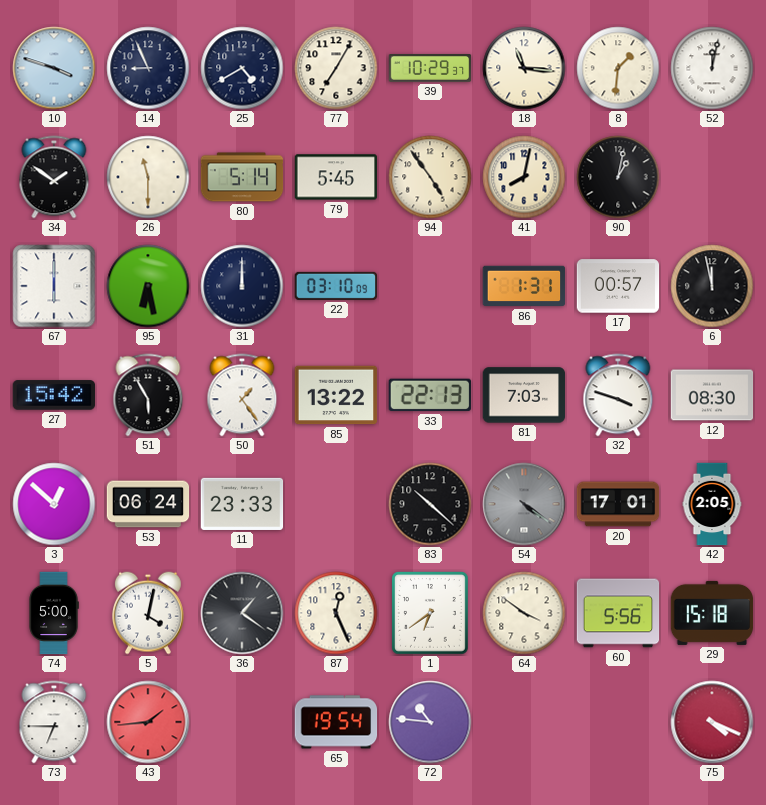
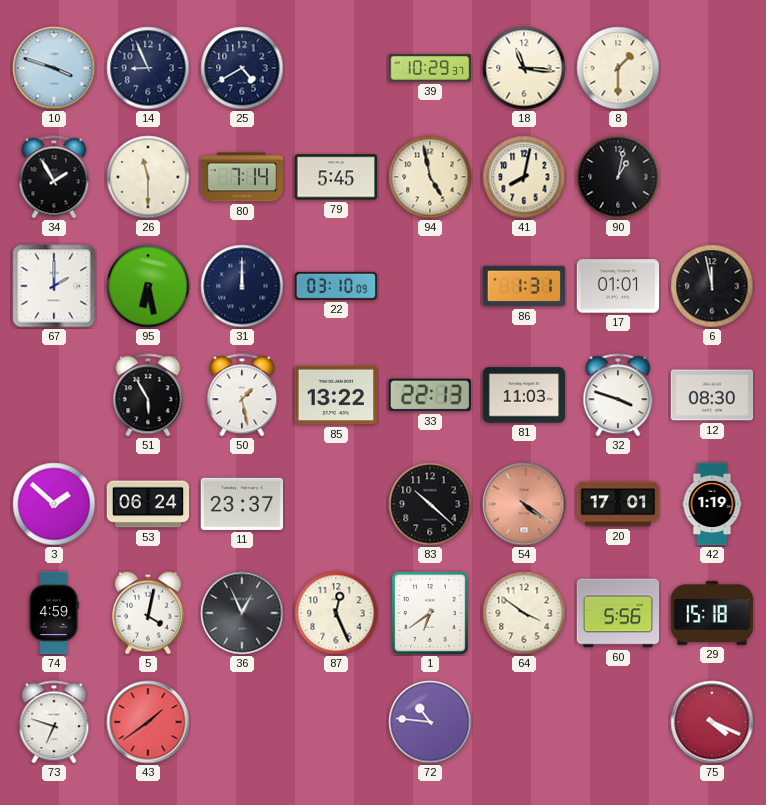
77: 7:05 -> none
8: 1:31 -> 1:30
52: 12:02 -> none
34: 1:51 -> 1:55
80: 5:14 -> 7:14
94: 4:54 -> 4:58
67: 6:00 -> 2:00
17: 00:57 -> 01:01
27: 15:42 -> none
50: 1:24 -> 1:28
81: 7:03 -> 11:03
3: 12:52 -> 1:52
11: 23:33 -> 23:37
54 dial: grey -> salmon
42: 2:05 -> 1:19
74: 5:00 -> 4:59
36: 1:21 -> 12:56
73: 6:45 -> 6:48
43: 1:44 -> 1:39
65: 19:54 -> none
